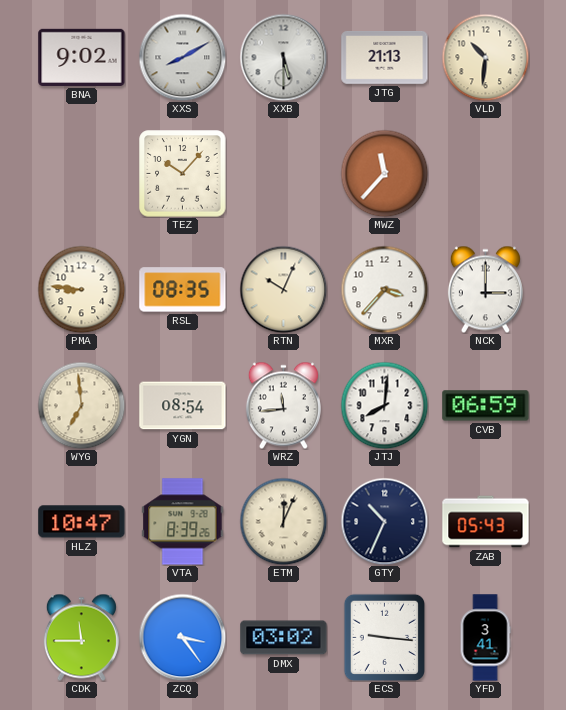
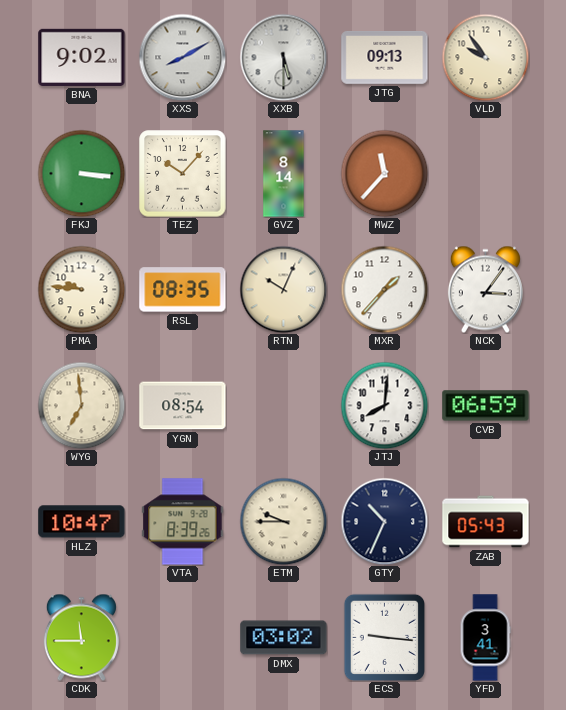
JTG: 21:13 -> 09:13
VLD: 10:31 -> 9:54
FKJ: none -> 3:16
GVZ: none -> 8:14
PMA: 8:46 -> 9:46
MXR: 3:37 -> 1:37
NCK: 3:00 -> 3:06
WRZ: 11:44 -> none
ETM: 12:04 -> 9:45
ZCQ: 3:24 -> none
